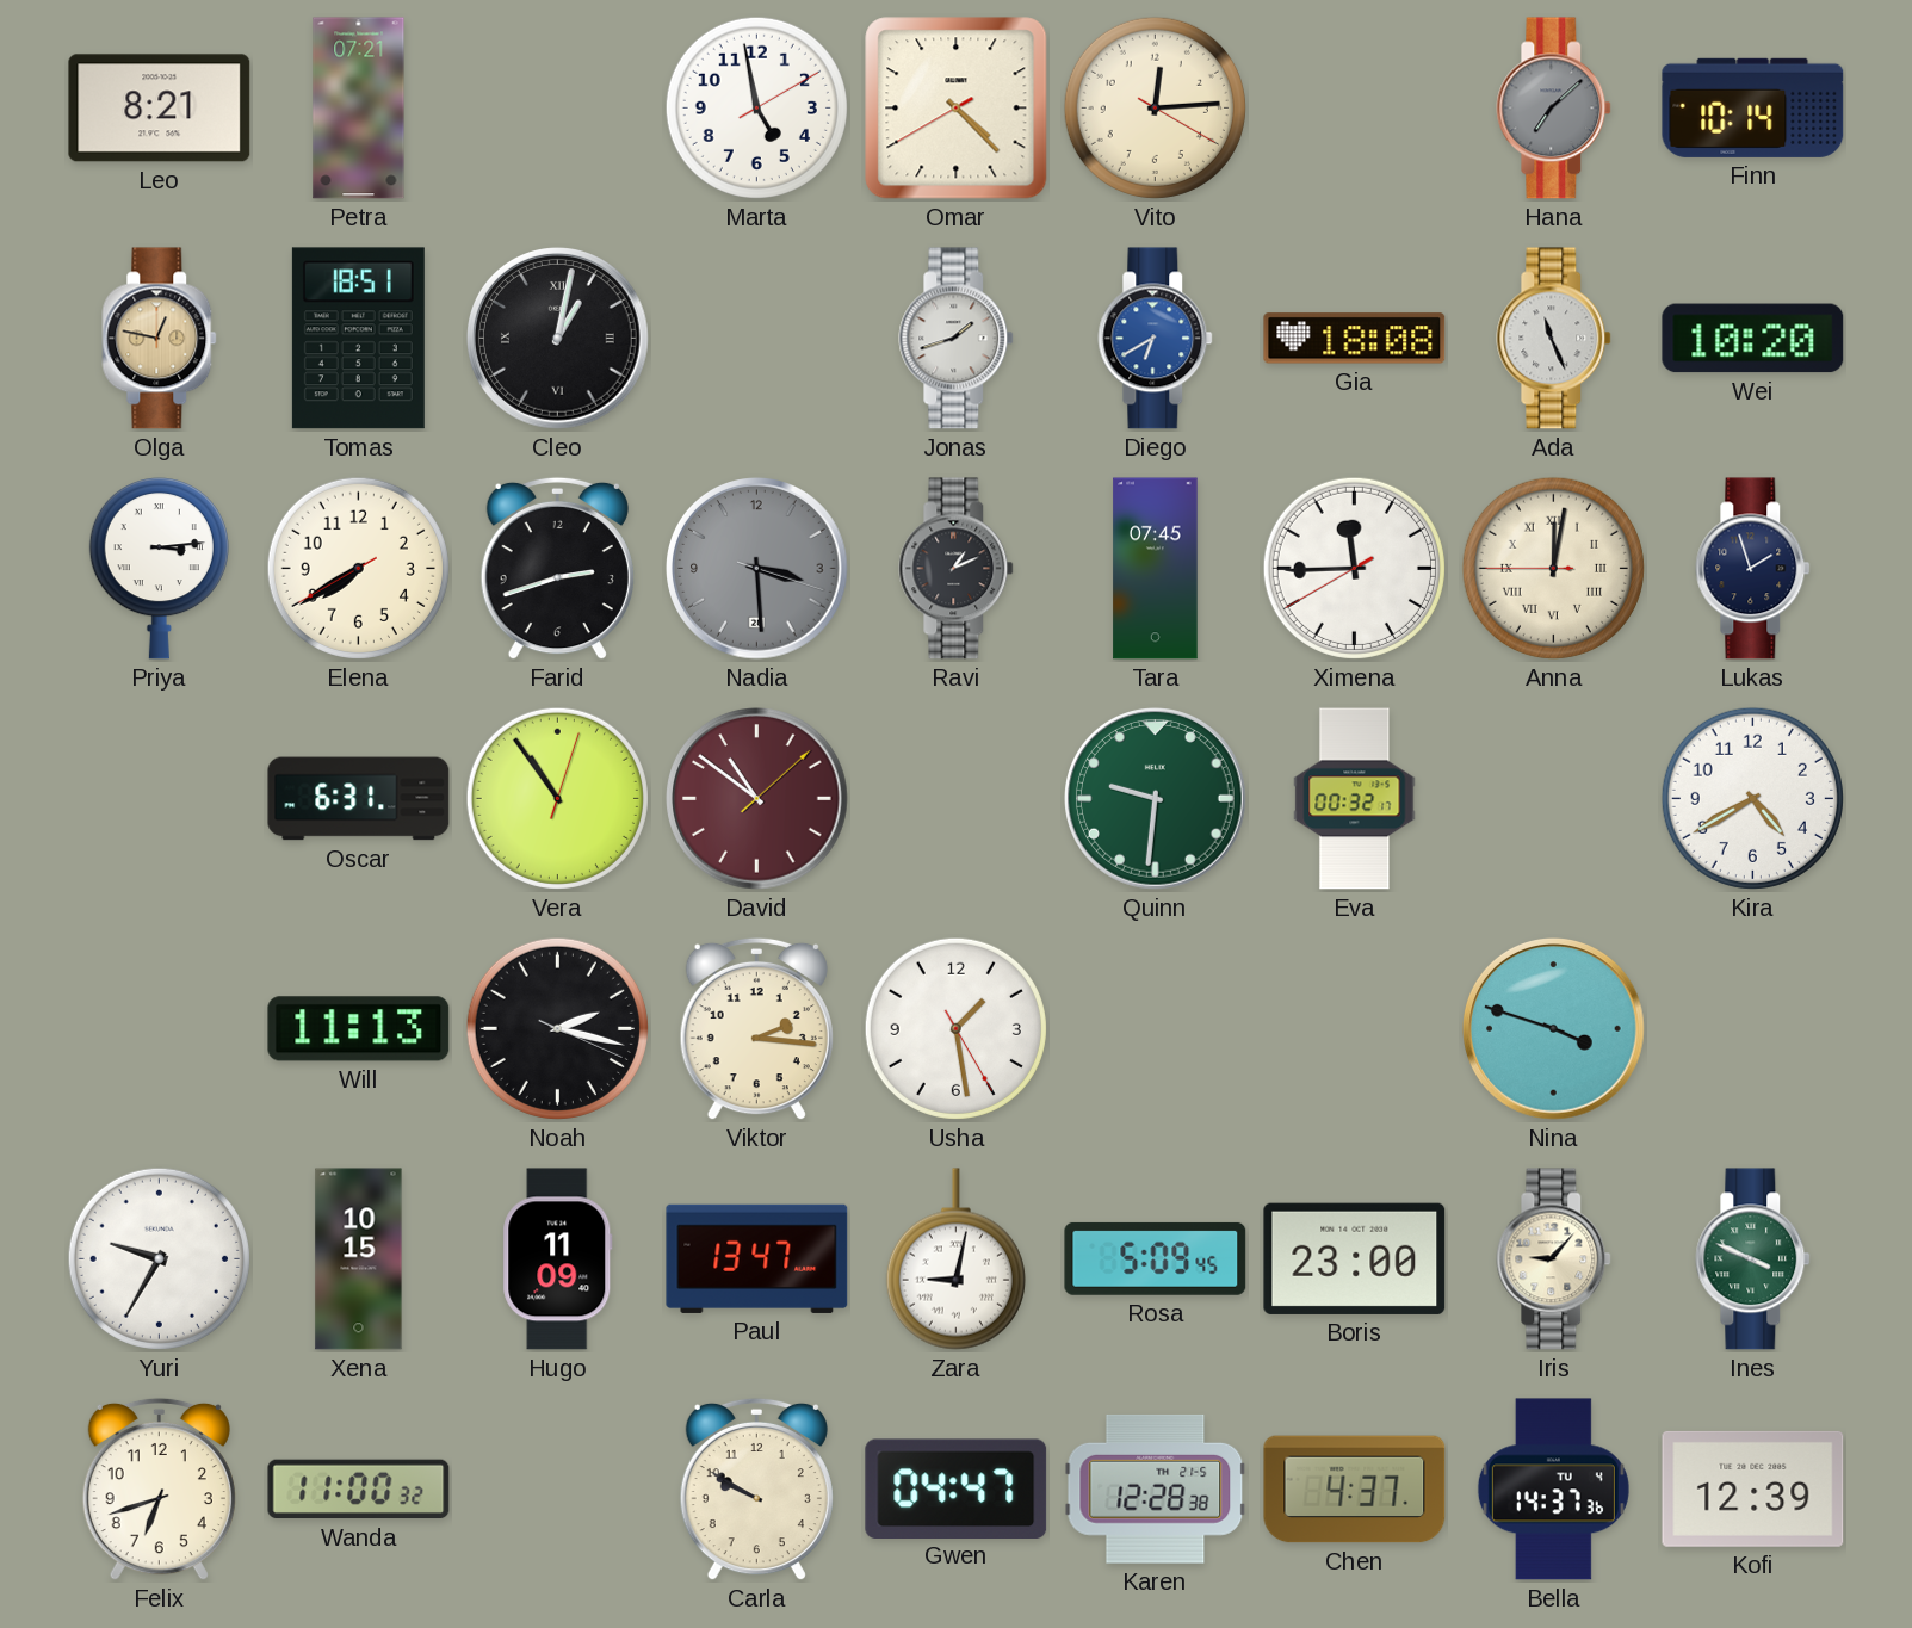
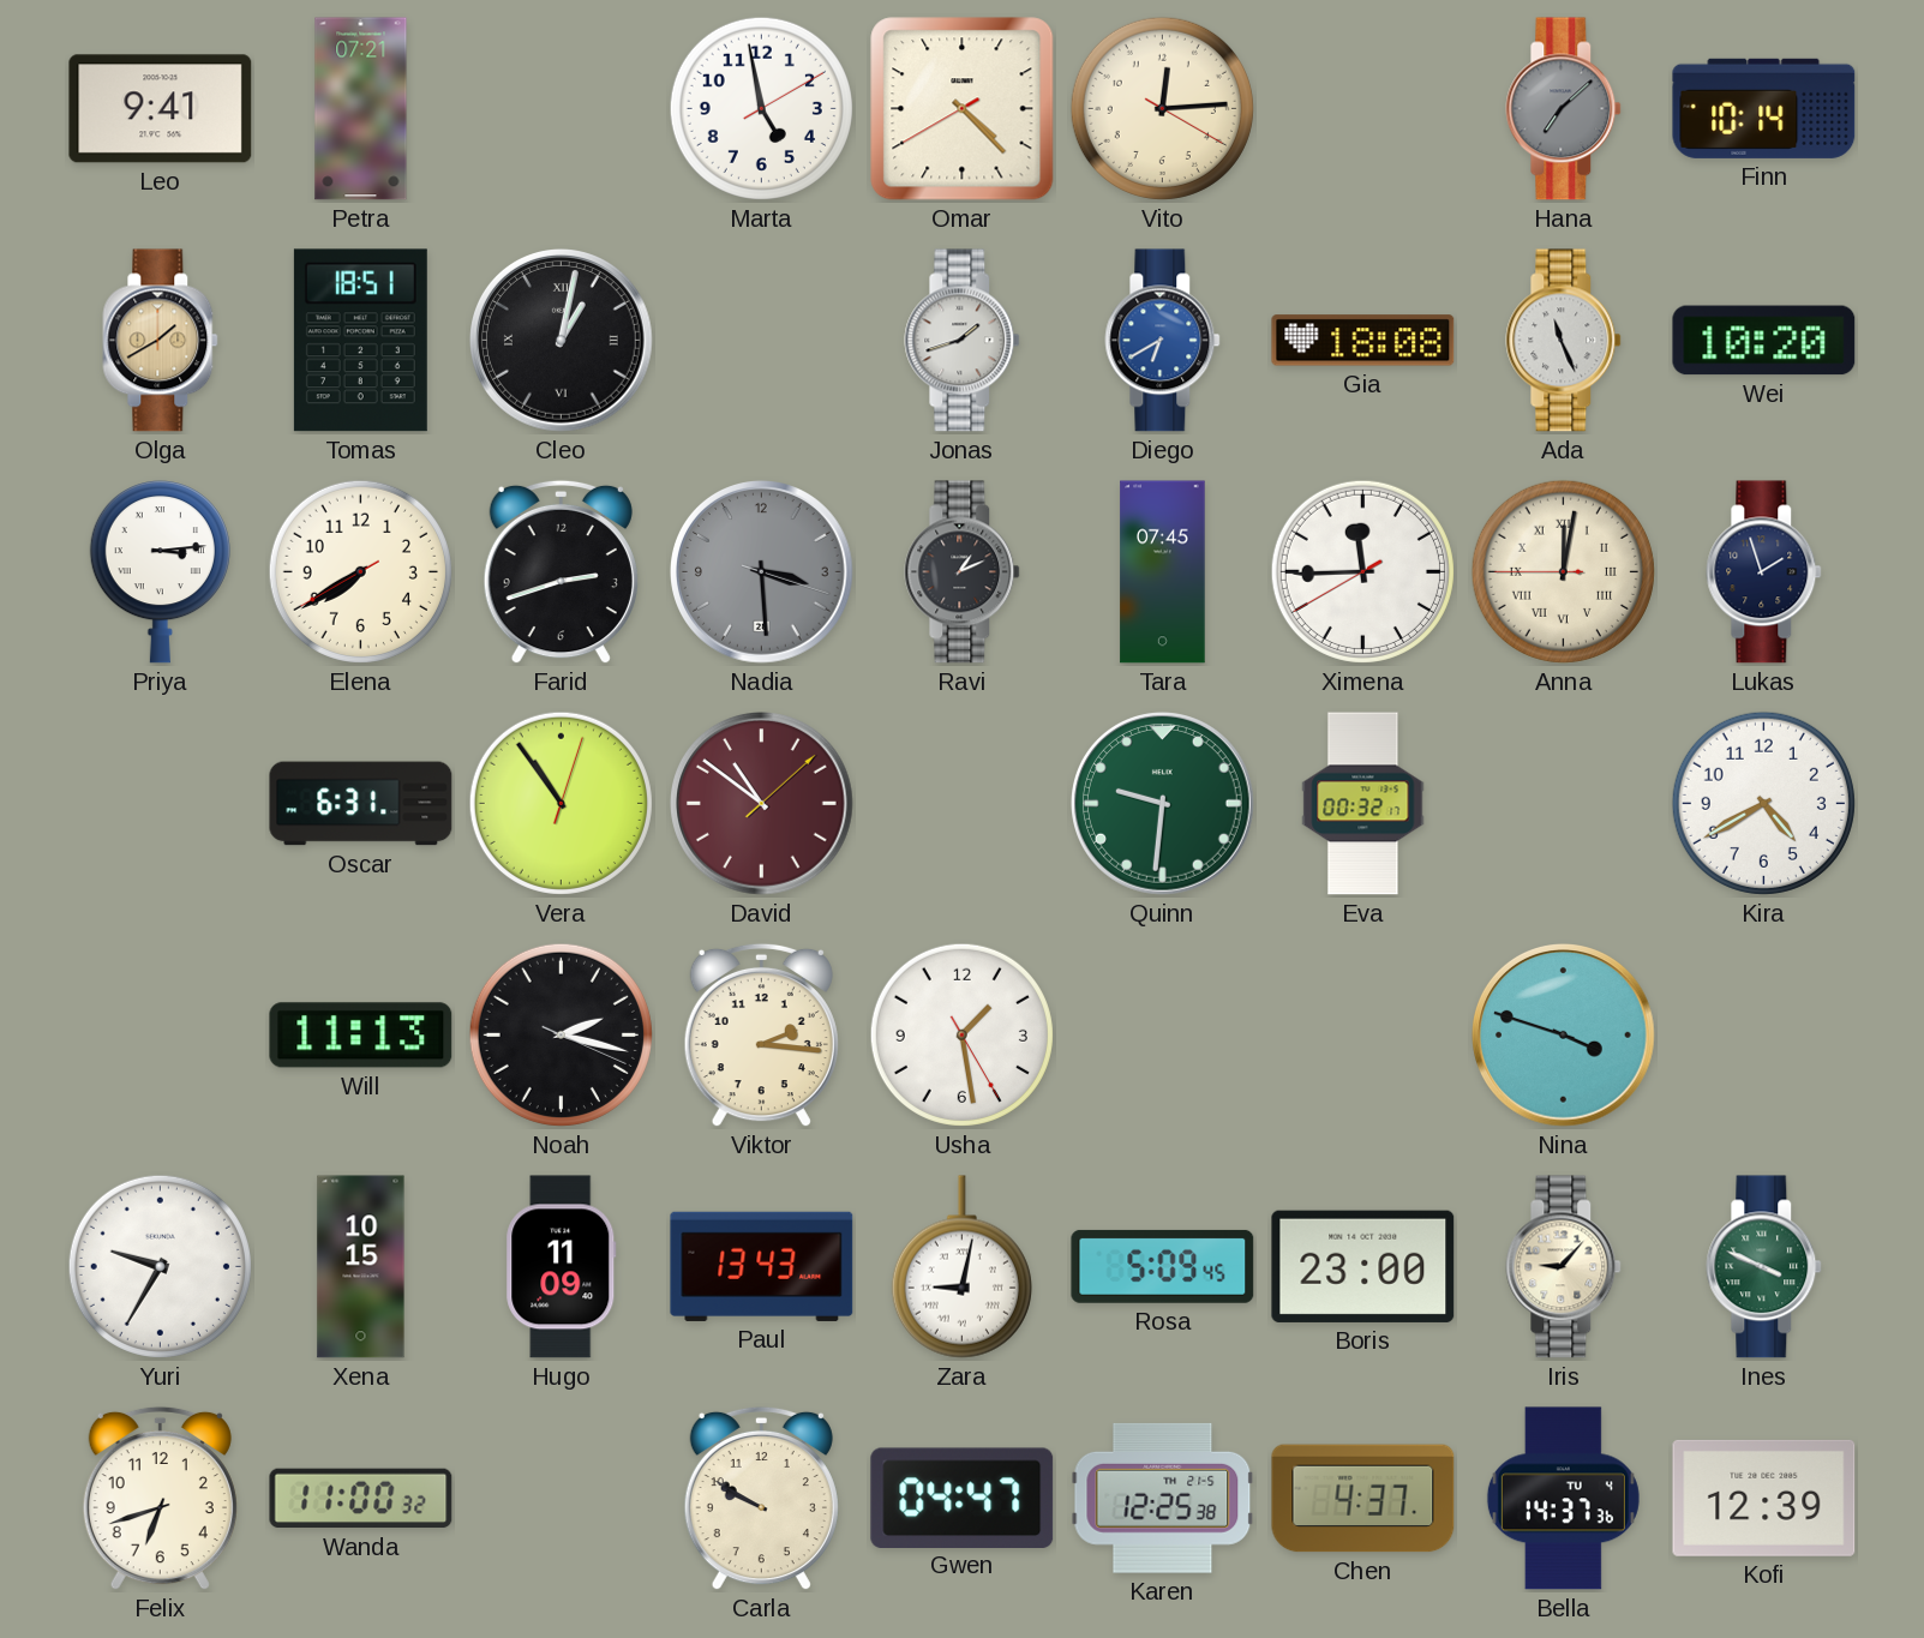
Leo: 8:21 -> 9:41
Olga: 12:47 -> 1:40
Paul: 13:47 -> 13:43
Karen: 12:28 -> 12:25
